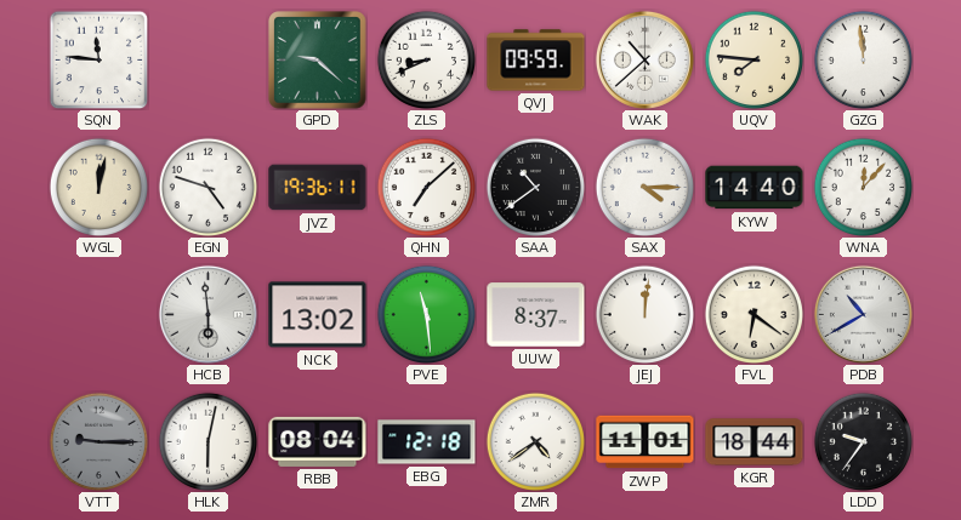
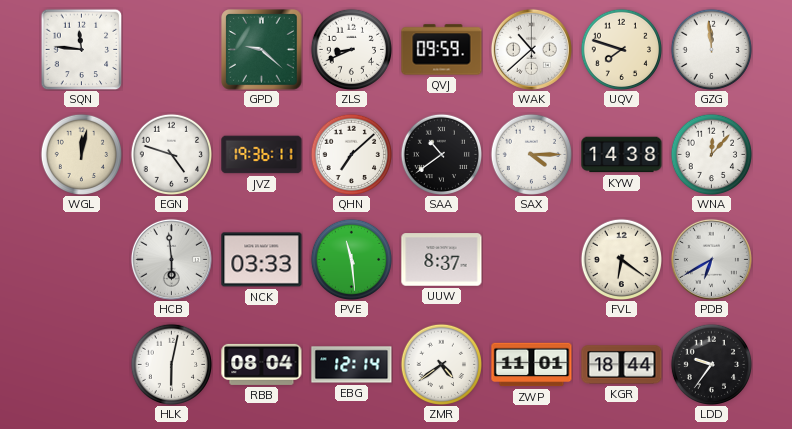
UQV: 7:46 -> 7:48
KYW: 14:40 -> 14:38
NCK: 13:02 -> 03:33
JEJ: 12:01 -> none
PDB: 10:40 -> 6:40
VTT: 9:15 -> none
EBG: 12:18 -> 12:14
